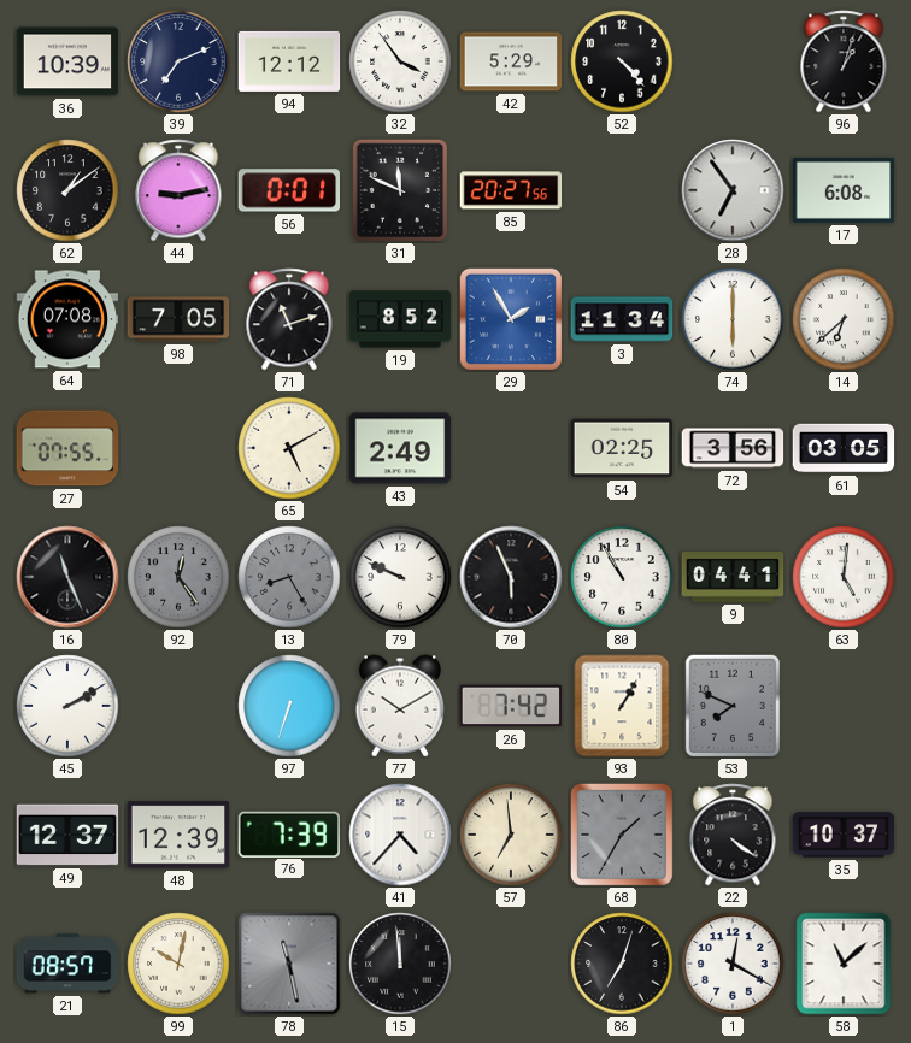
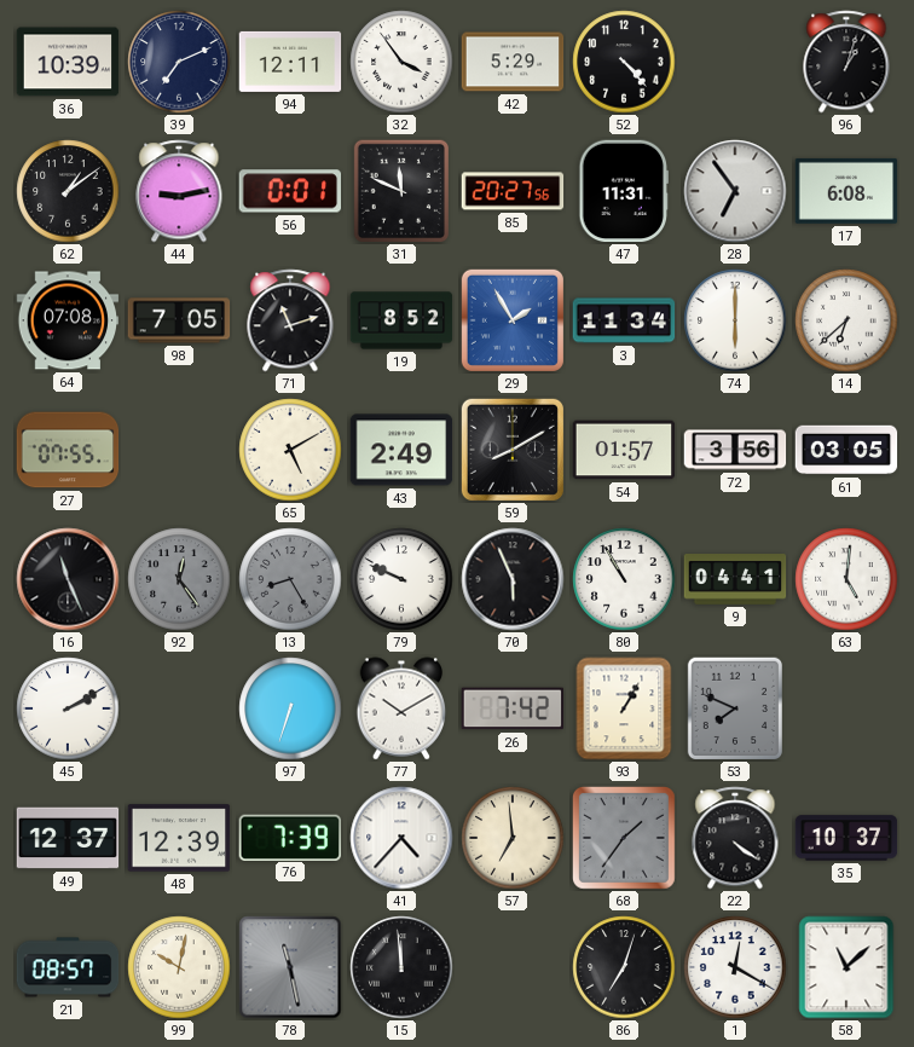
94: 12:12 -> 12:11
47: none -> 11:31
59: none -> 8:10
54: 02:25 -> 01:57
68: 1:35 -> 1:36
